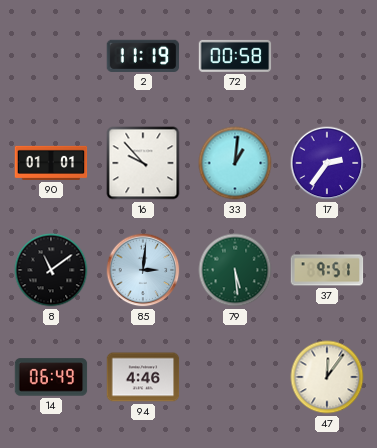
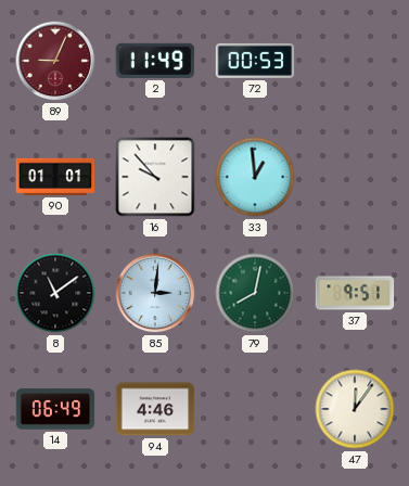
89: none -> 9:04
2: 11:19 -> 11:49
72: 00:58 -> 00:53
33: 1:01 -> 12:59
17: 2:36 -> none
79: 5:29 -> 8:02
